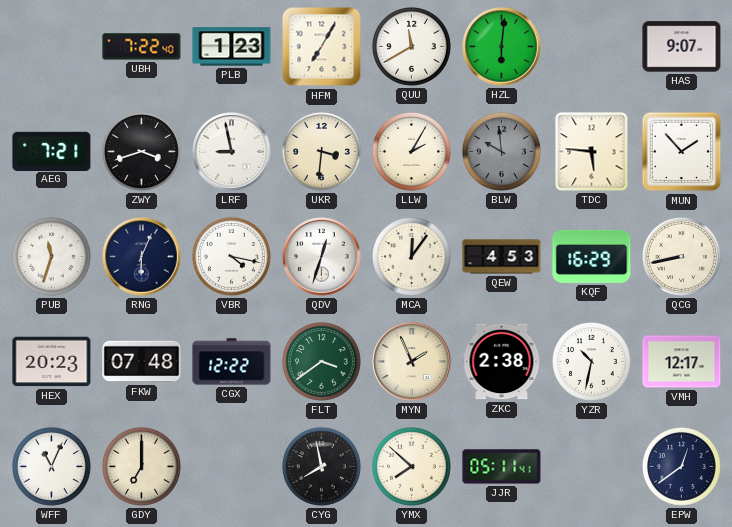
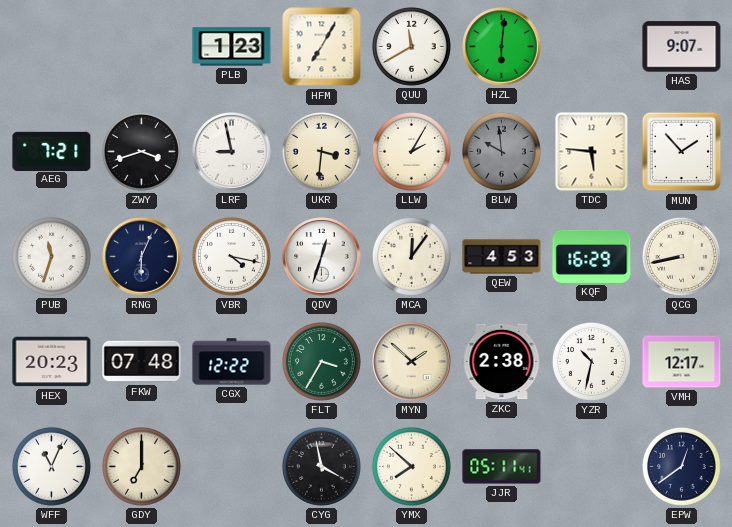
UBH: 7:22 -> none
FLT: 3:39 -> 3:35
MYN: 1:56 -> 1:52
CYG: 7:58 -> 3:58
